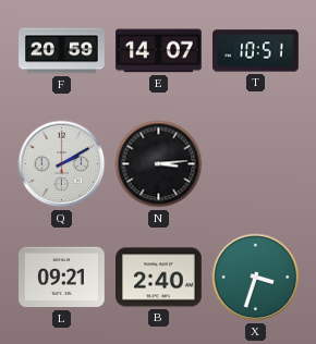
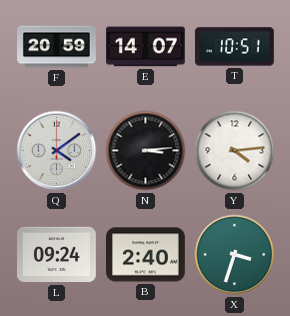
Q: 2:10 -> 4:09
Y: none -> 4:14
L: 09:21 -> 09:24
